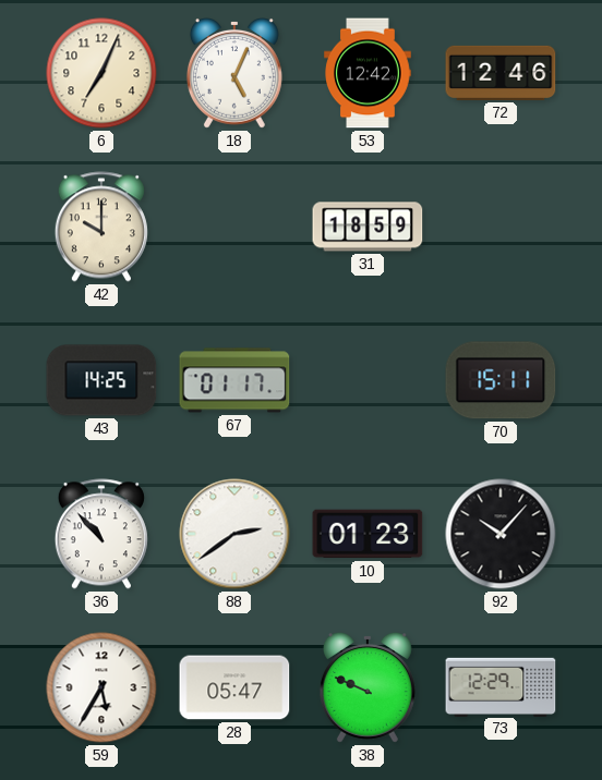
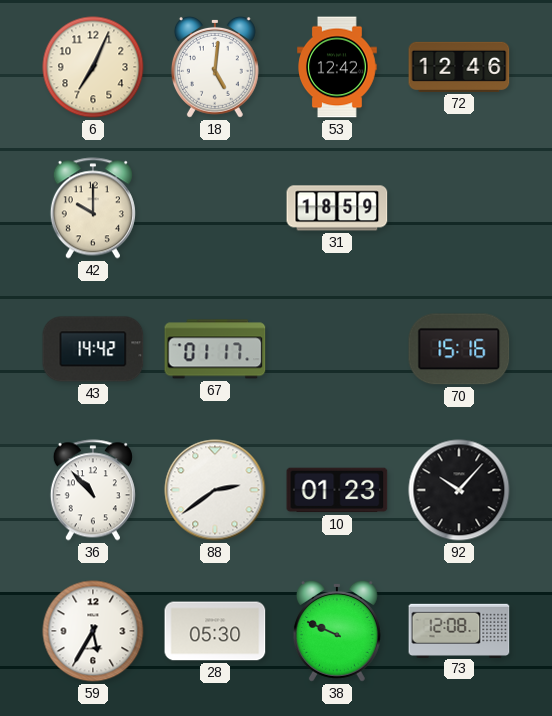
18: 5:04 -> 5:01
43: 14:25 -> 14:42
70: 15:11 -> 15:16
28: 05:47 -> 05:30
73: 12:29 -> 12:08
